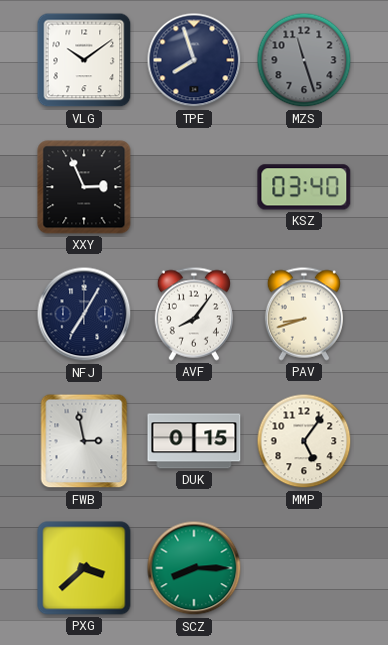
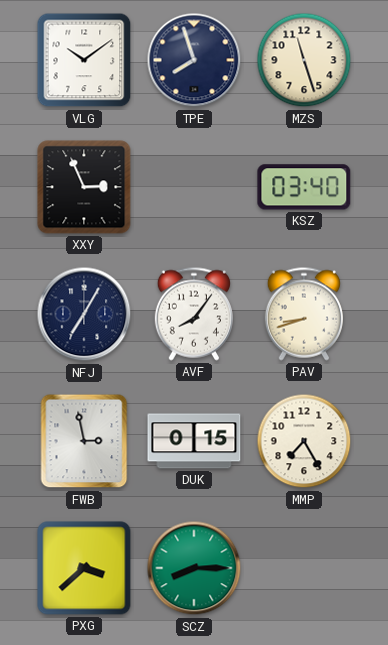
MZS dial: grey -> cream
MMP: 5:06 -> 7:25
